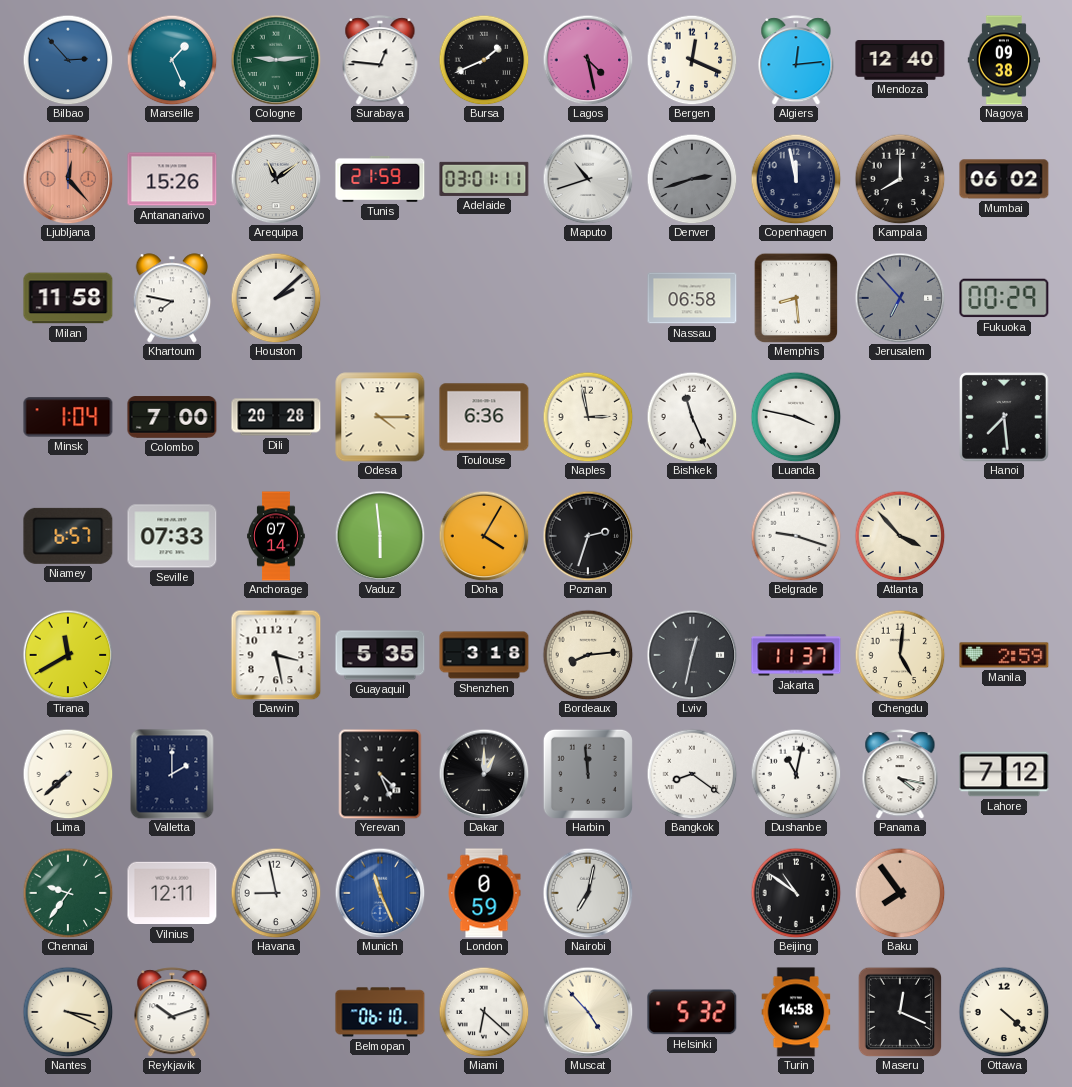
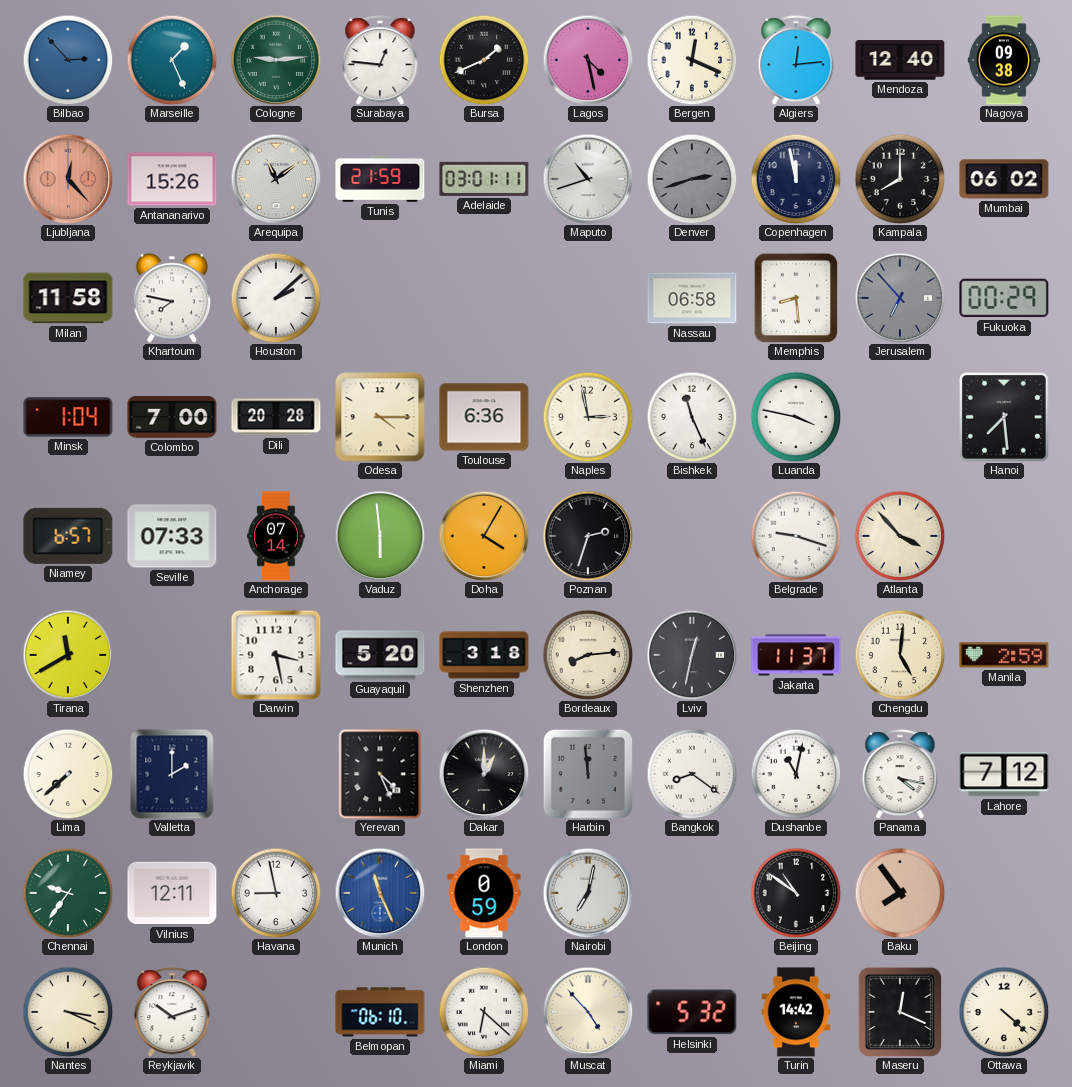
Guayaquil: 5:35 -> 5:20
Turin: 14:58 -> 14:42
